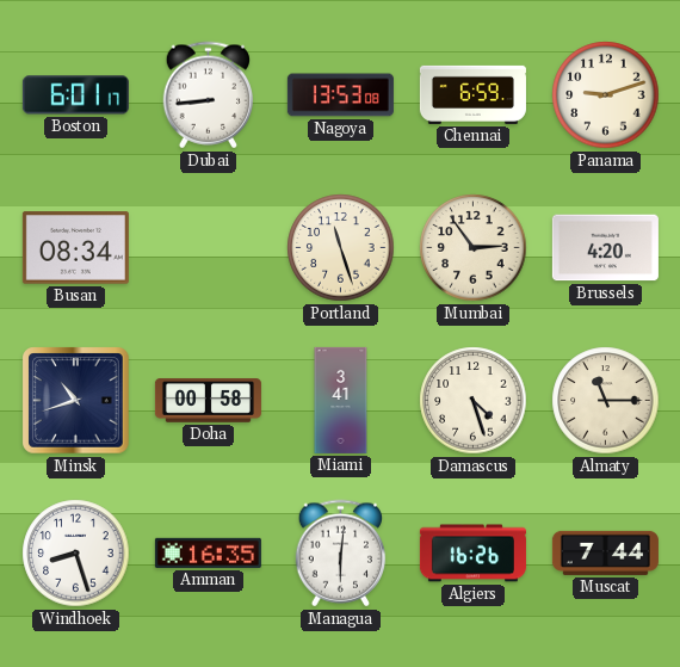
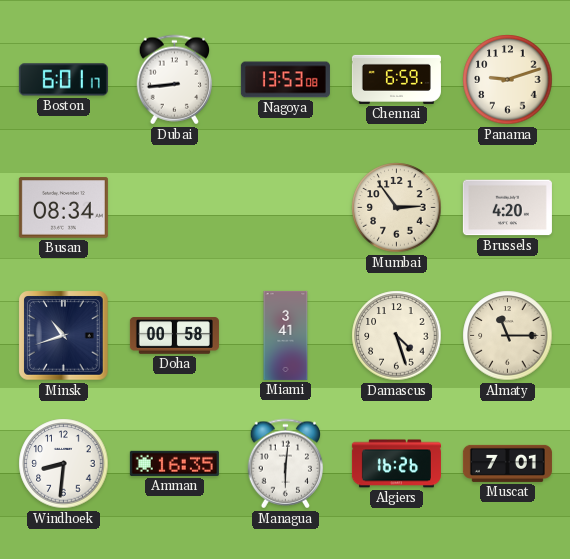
Portland: 11:27 -> none
Windhoek: 8:27 -> 8:31
Muscat: 7:44 -> 7:01
